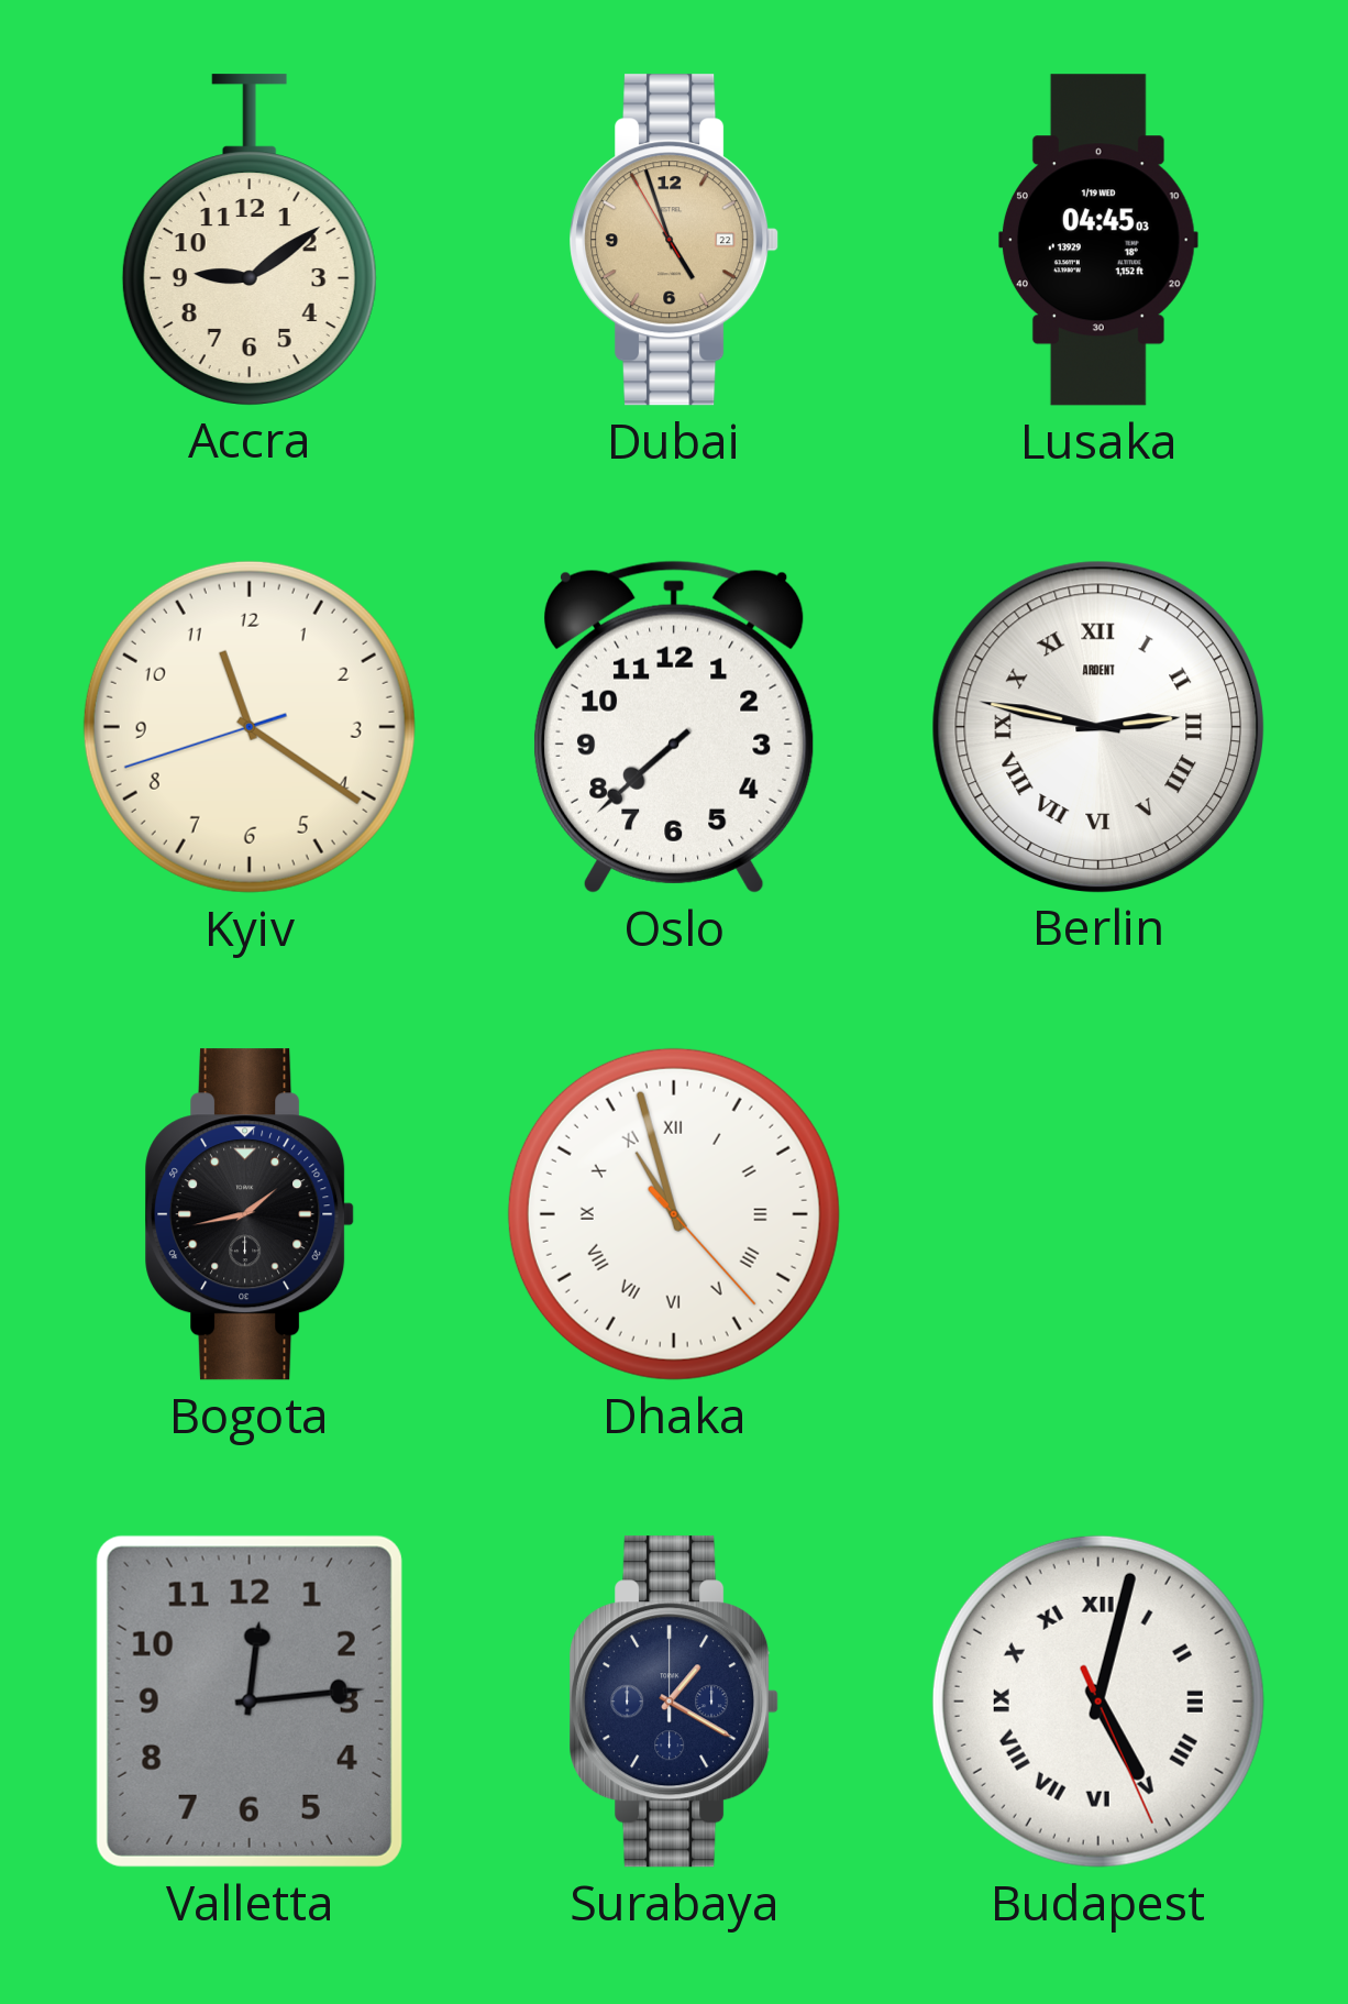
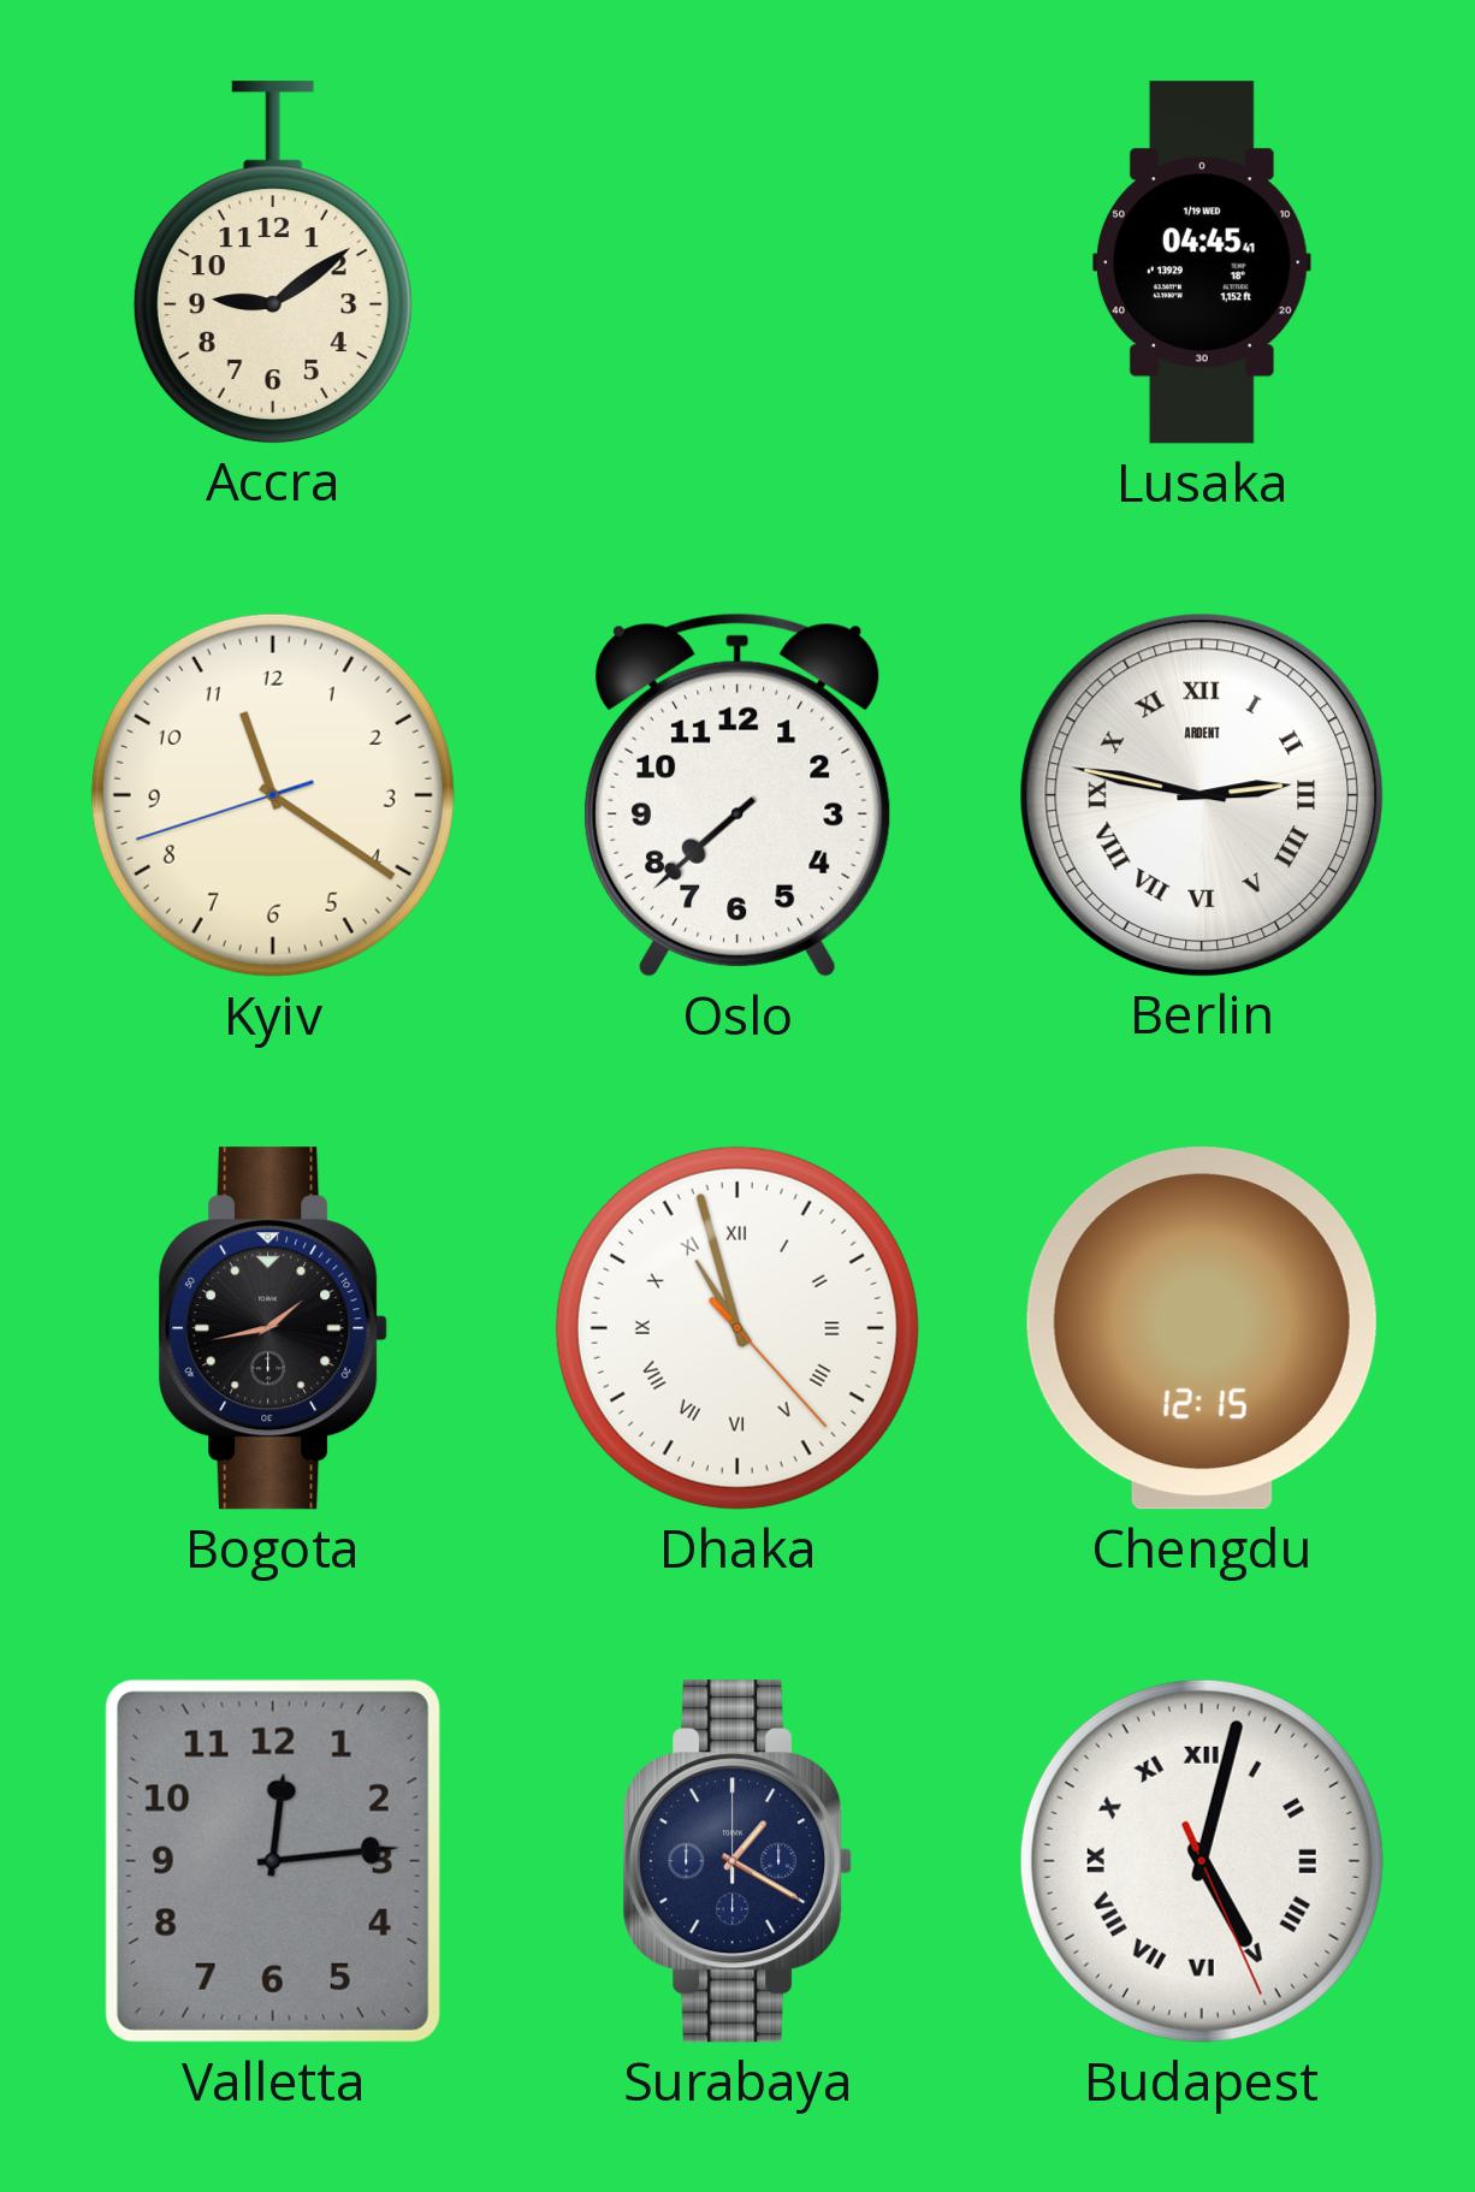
Dubai: 4:56 -> none
Lusaka: 04:45:03 -> 04:45:41
Chengdu: none -> 12:15
